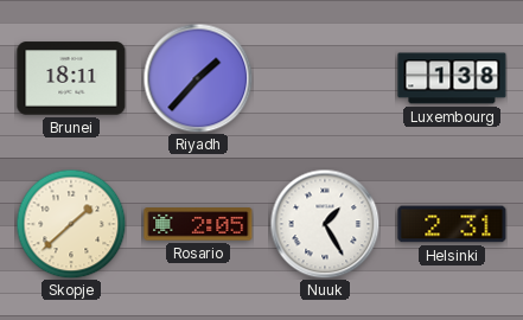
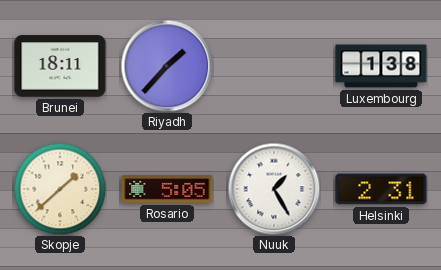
Rosario: 2:05 -> 5:05
